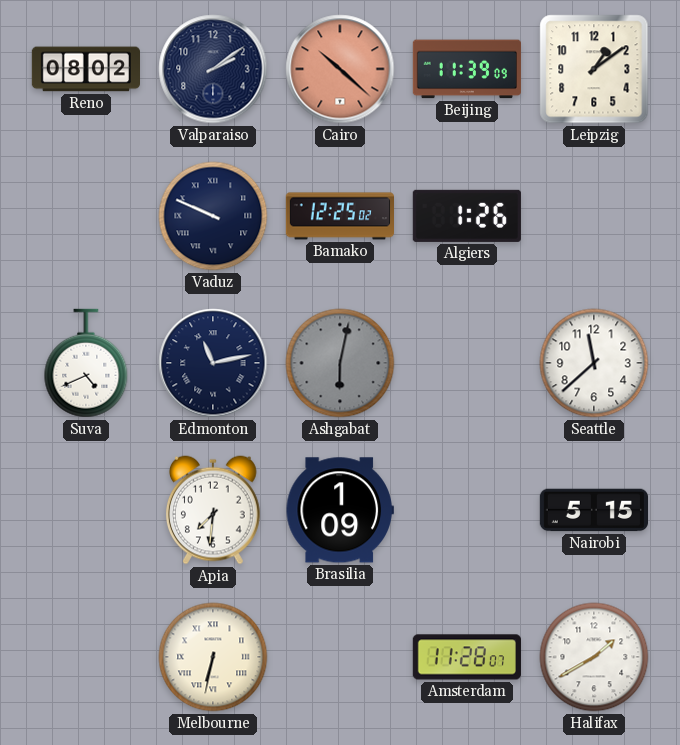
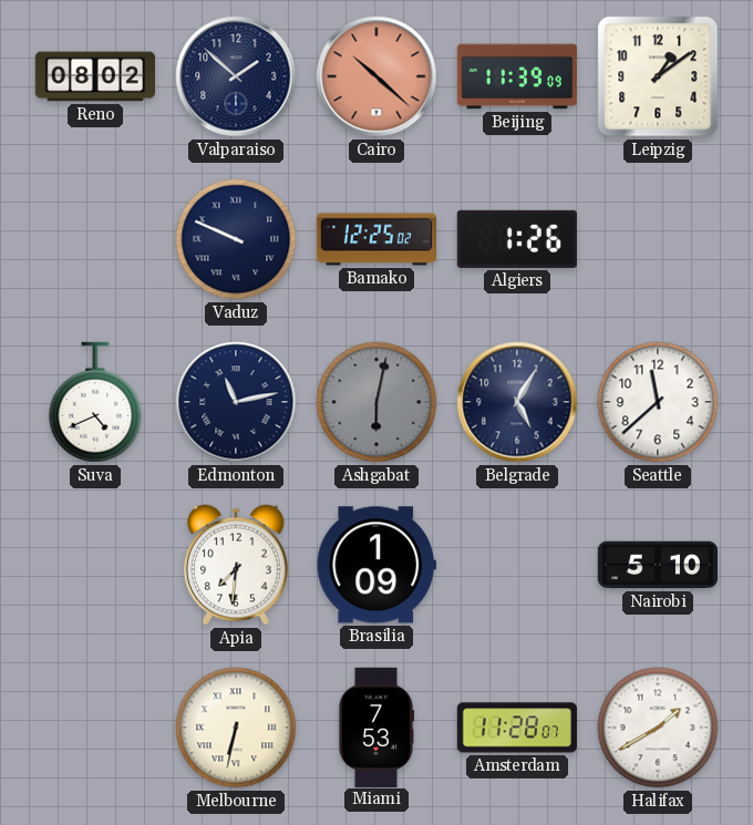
Valparaiso: 2:09 -> 1:52
Belgrade: none -> 5:05
Nairobi: 5:15 -> 5:10
Miami: none -> 7:53
